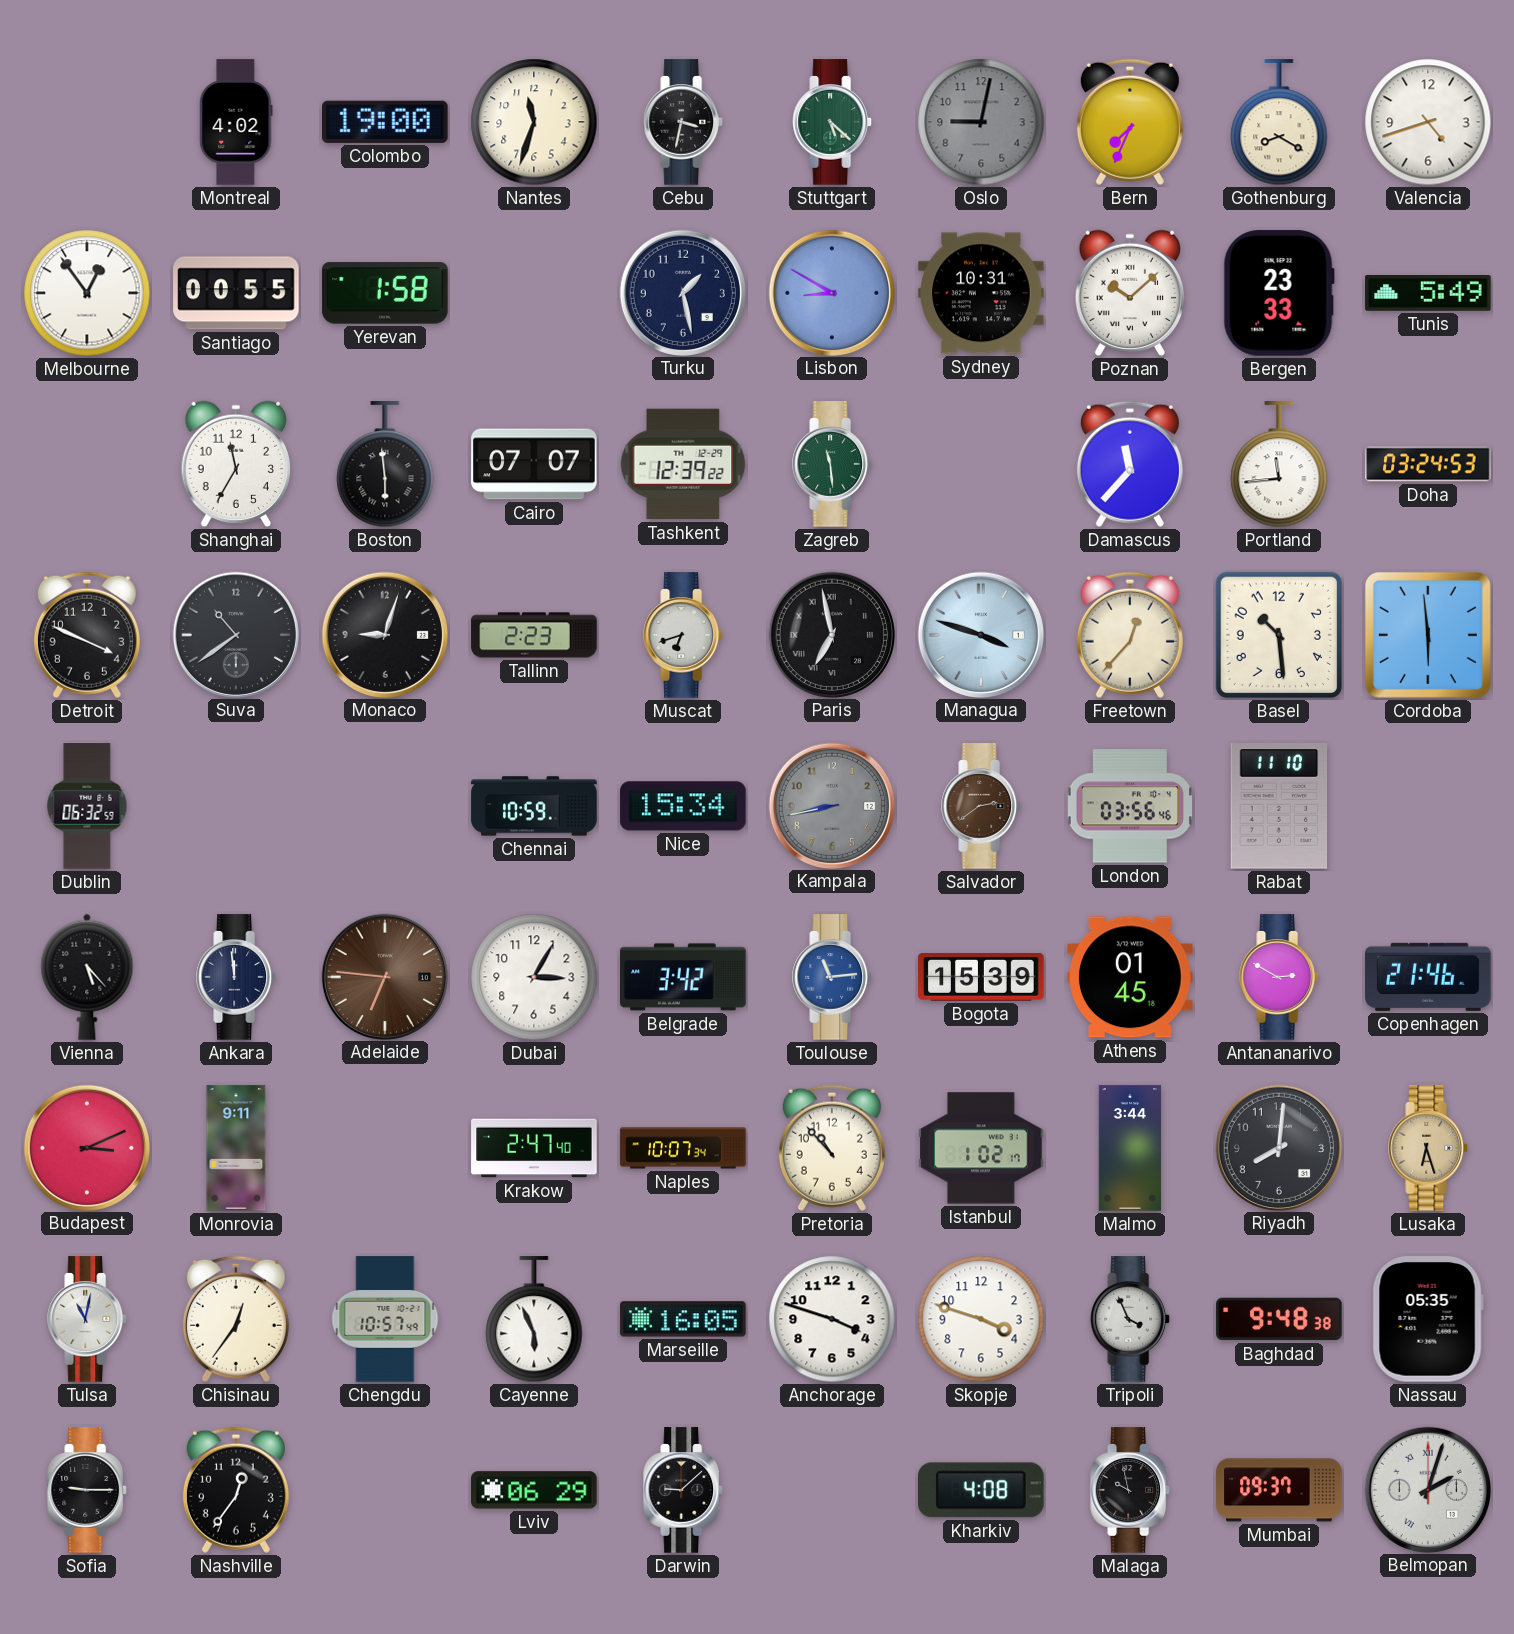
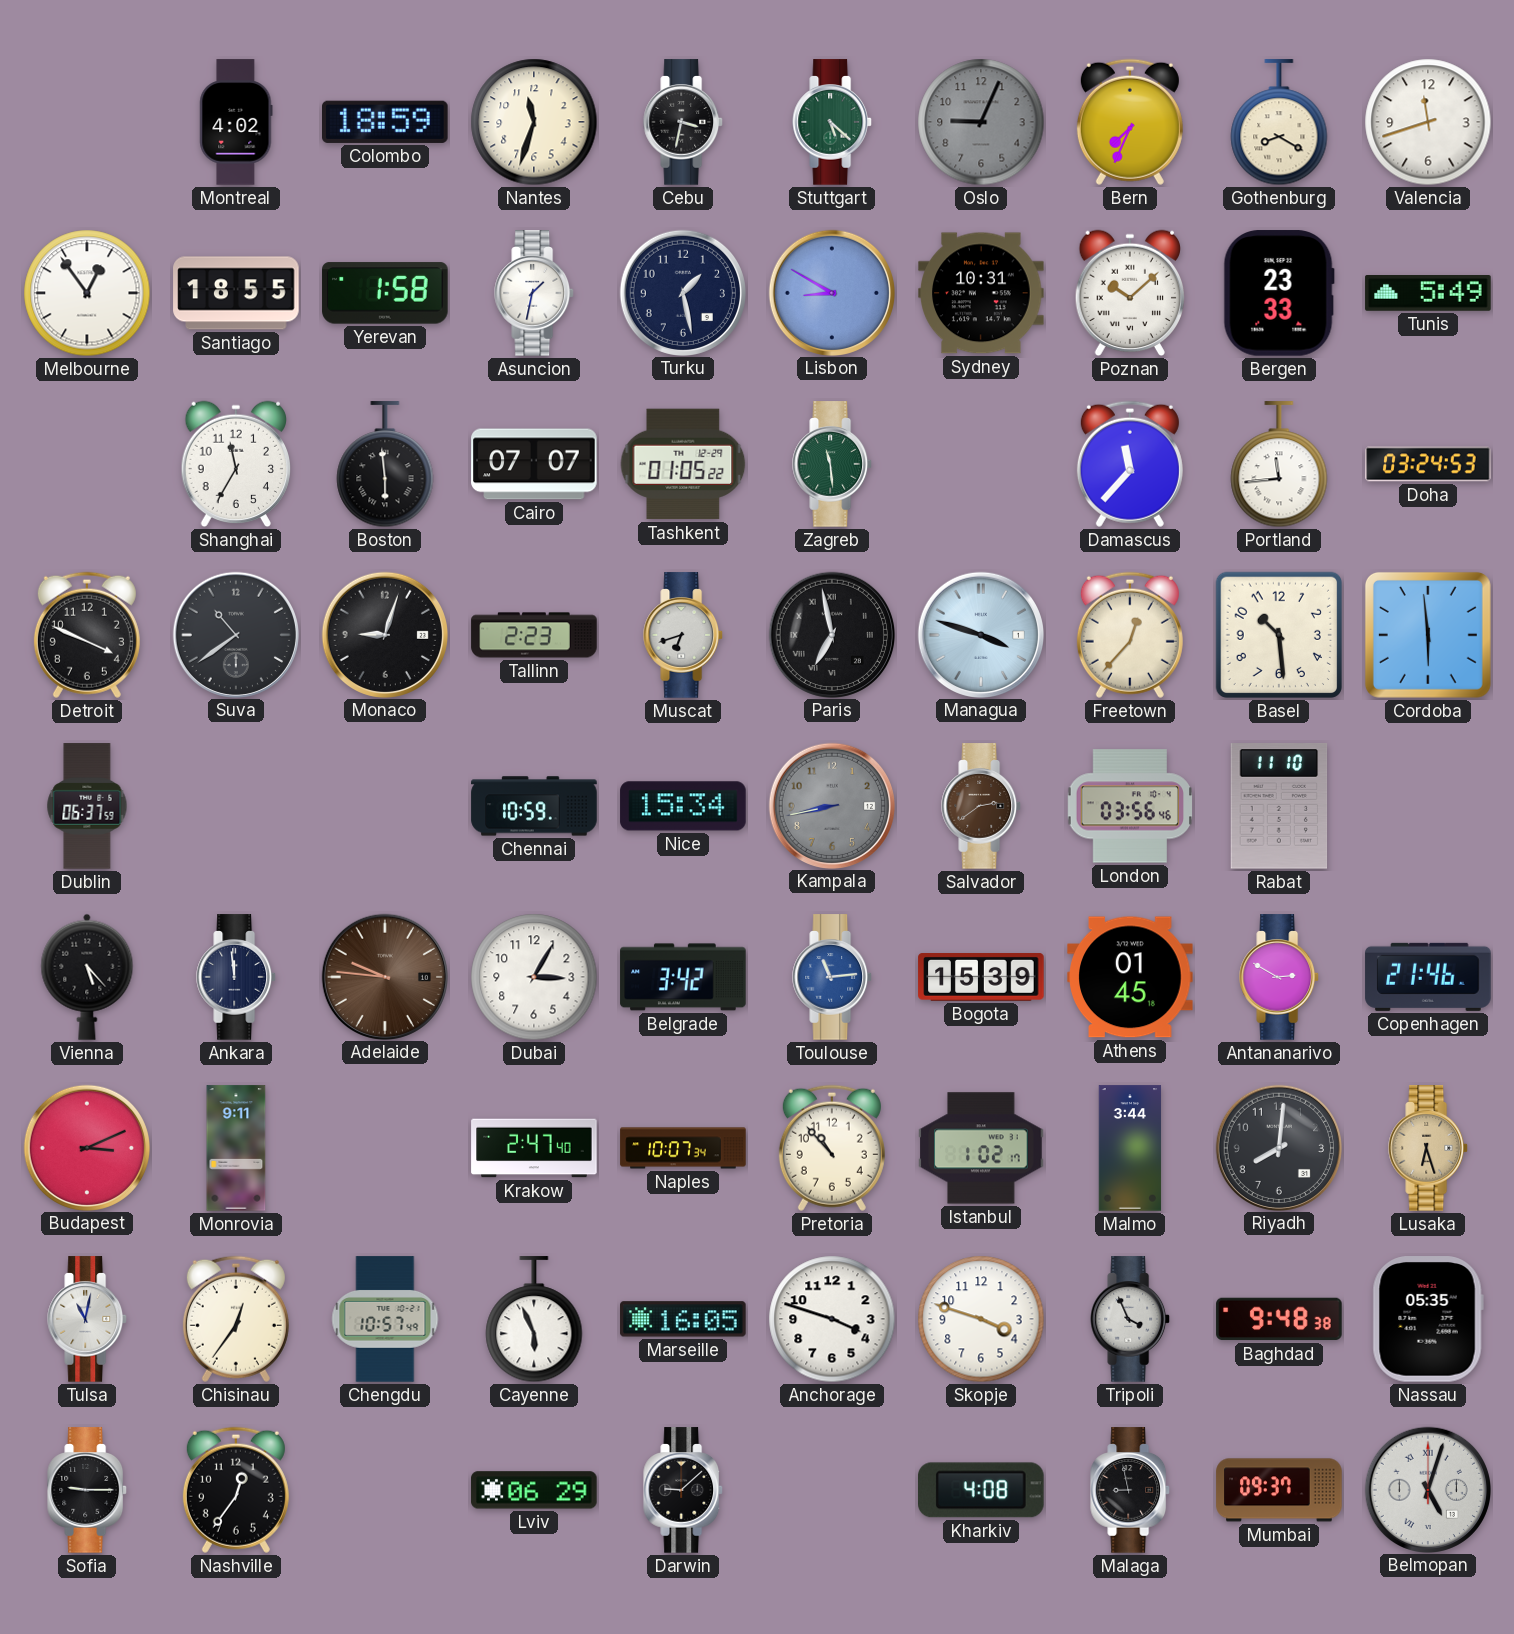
Colombo: 19:00 -> 18:59
Oslo: 9:02 -> 9:04
Valencia: 4:42 -> 11:42
Santiago: 00:55 -> 18:55
Asuncion: none -> 1:32
Tashkent: 12:39 -> 01:05
Dublin: 06:32 -> 06:37
Adelaide: 6:46 -> 9:46
Malaga: 9:58 -> 8:58
Belmopan: 2:03 -> 5:03
